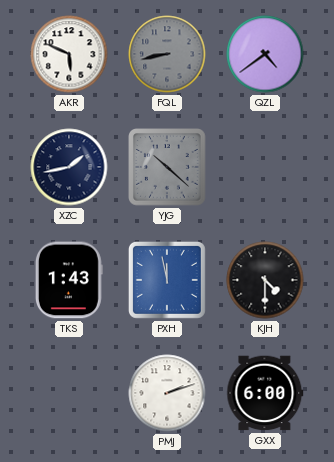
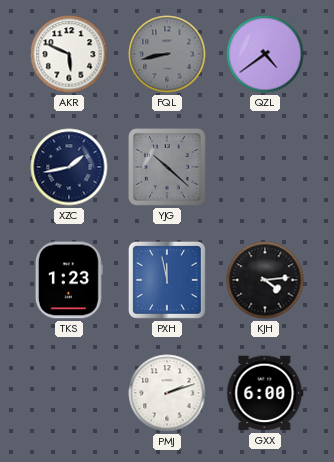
TKS: 1:43 -> 1:23
KJH: 4:30 -> 4:14
